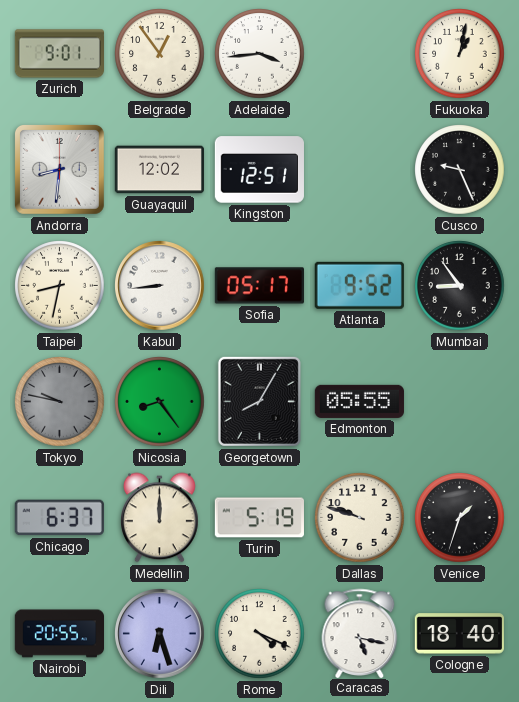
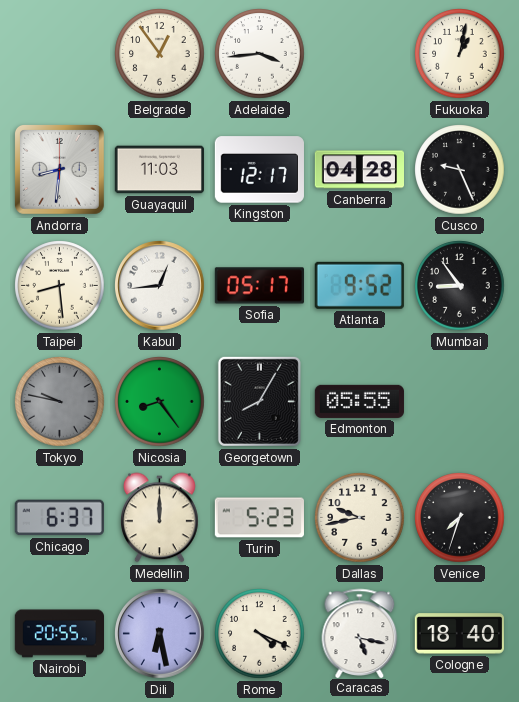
Zurich: 9:01 -> none
Guayaquil: 12:02 -> 11:03
Kingston: 12:51 -> 12:17
Canberra: none -> 04:28
Taipei: 8:32 -> 8:29
Kabul: 8:44 -> 12:44
Turin: 5:19 -> 5:23
Dallas: 9:48 -> 9:43
Venice: 1:33 -> 7:33
Dili: 6:27 -> 6:28
